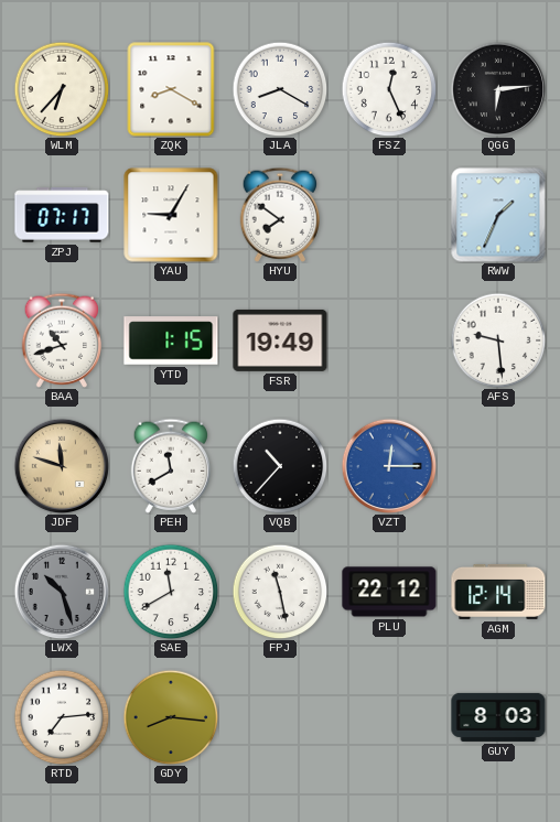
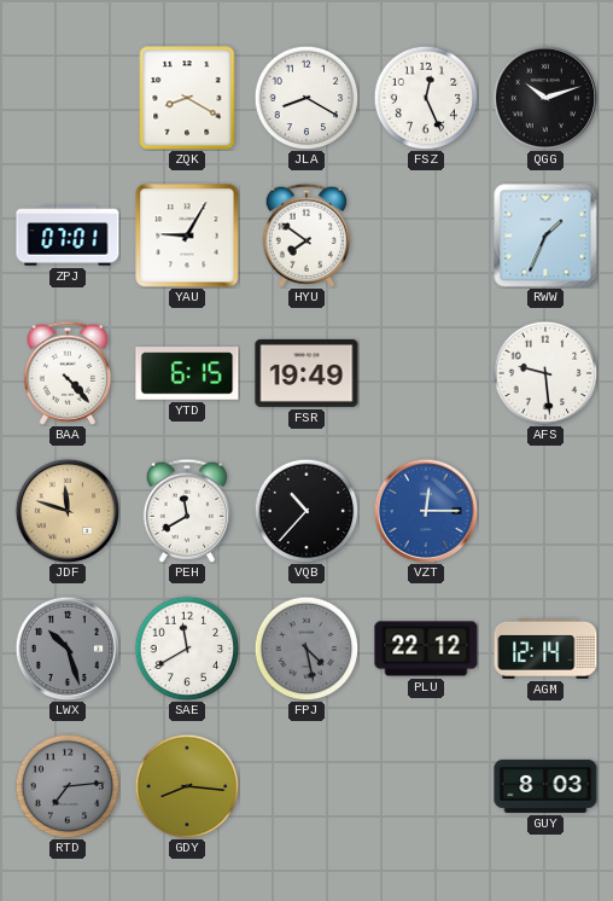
WLM: 6:37 -> none
QGG: 6:14 -> 10:12
ZPJ: 07:17 -> 07:01
BAA: 10:42 -> 4:23
YTD: 1:15 -> 6:15
FPJ: 11:28 -> 4:28
FPJ dial: white -> grey
RTD dial: white -> grey
